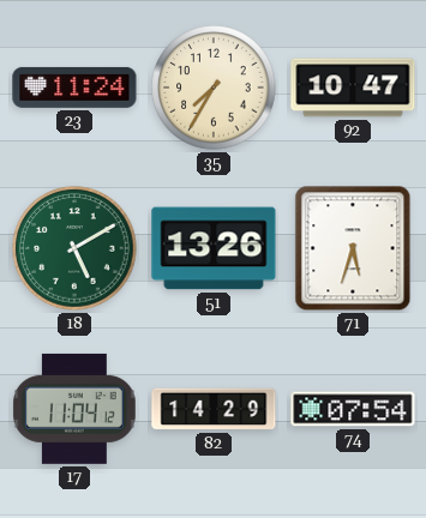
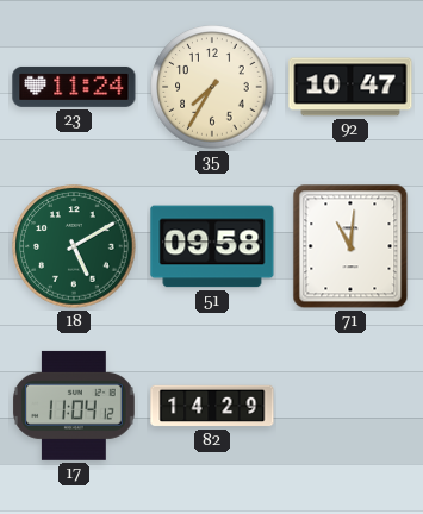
51: 13:26 -> 09:58
71: 5:33 -> 11:01
74: 07:54 -> none
